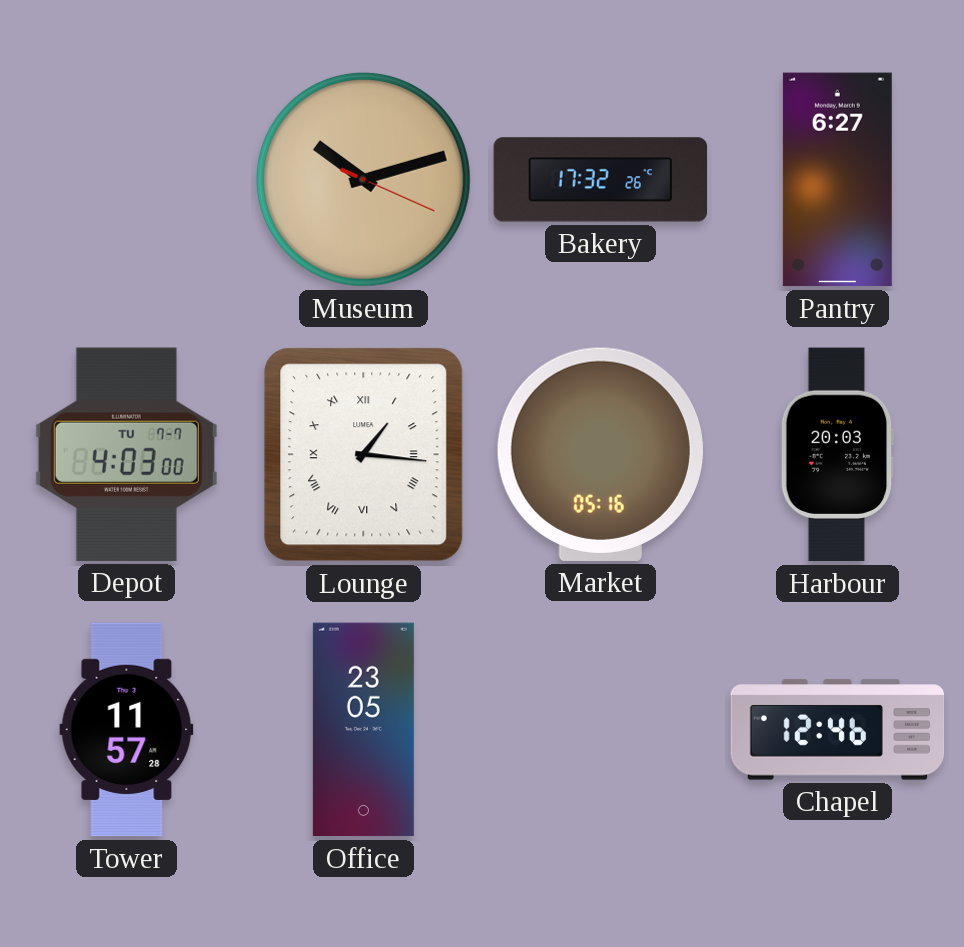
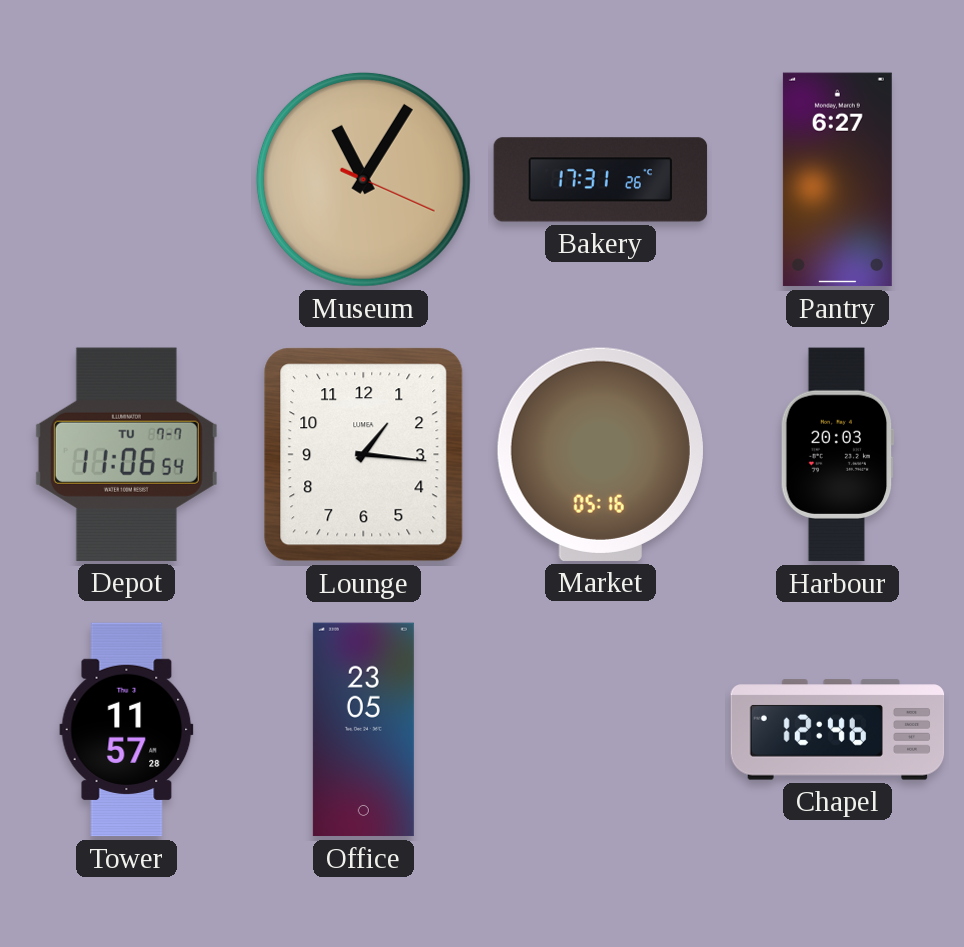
Museum: 10:12 -> 11:05
Bakery: 17:32 -> 17:31
Depot: 4:03 -> 11:06
Lounge numerals: Roman -> Arabic
